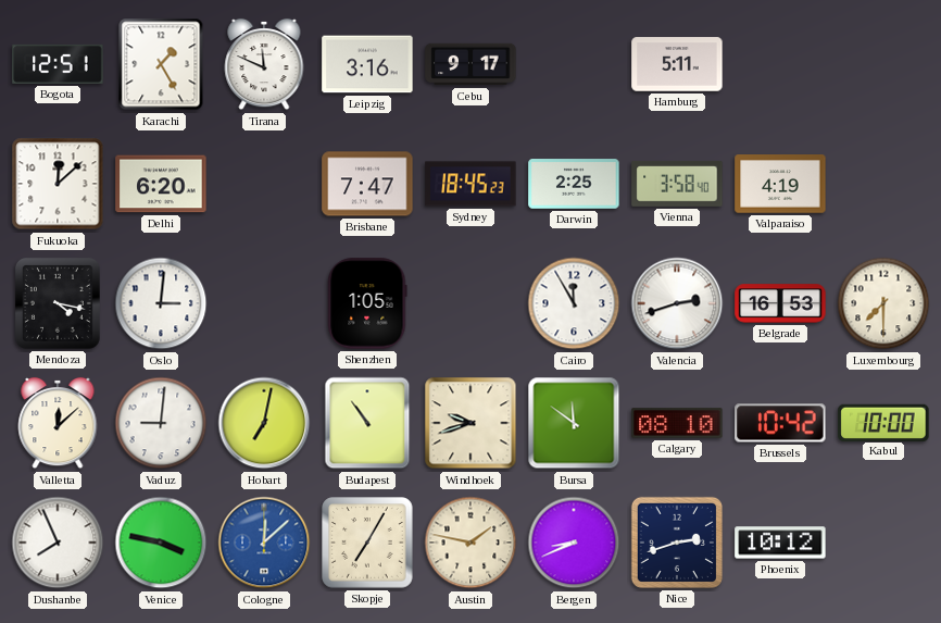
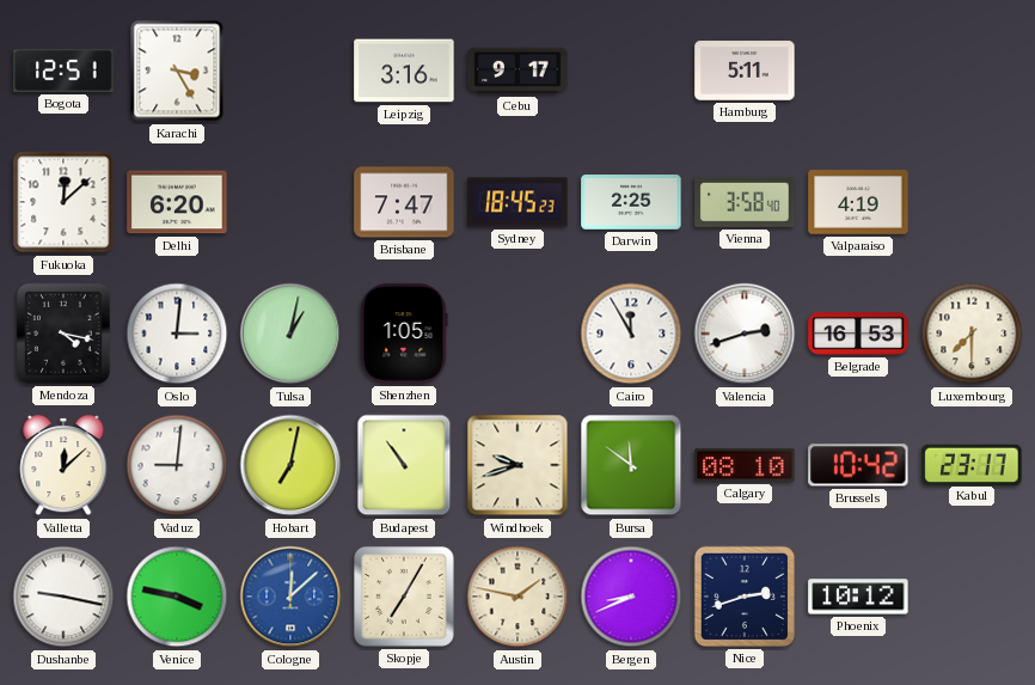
Karachi: 1:25 -> 3:25
Tirana: 11:49 -> none
Tulsa: none -> 1:02
Kabul: 10:00 -> 23:17
Dushanbe: 7:56 -> 9:17
